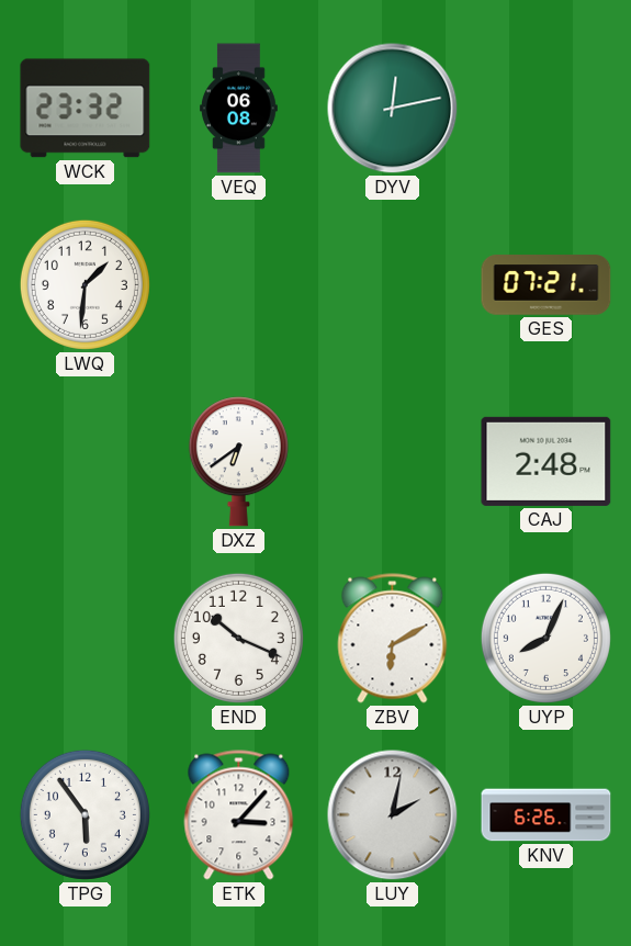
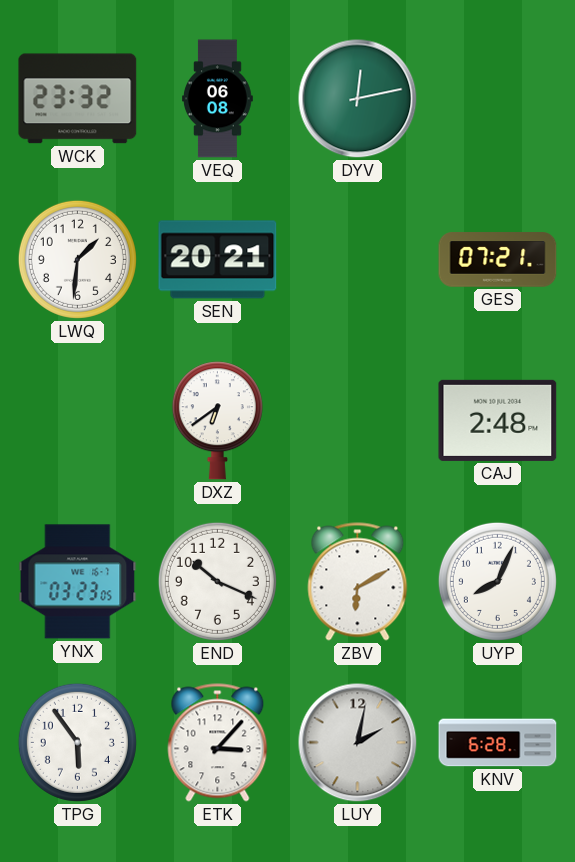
SEN: none -> 20:21
YNX: none -> 03:23
KNV: 6:26 -> 6:28
